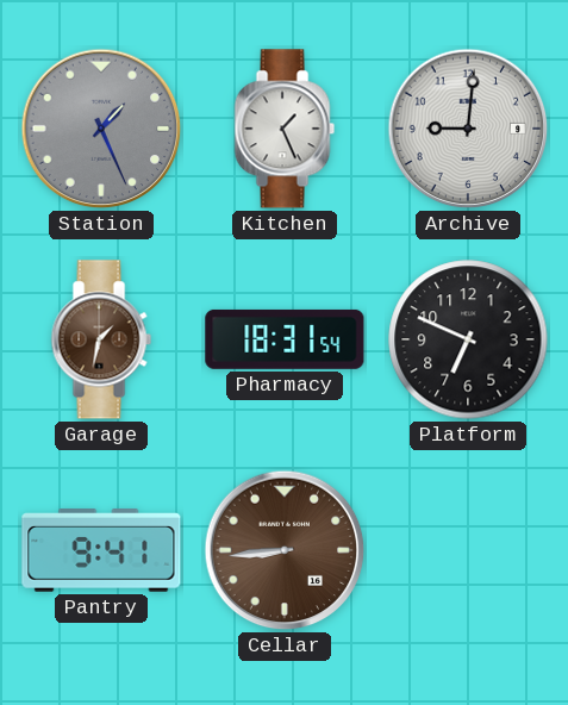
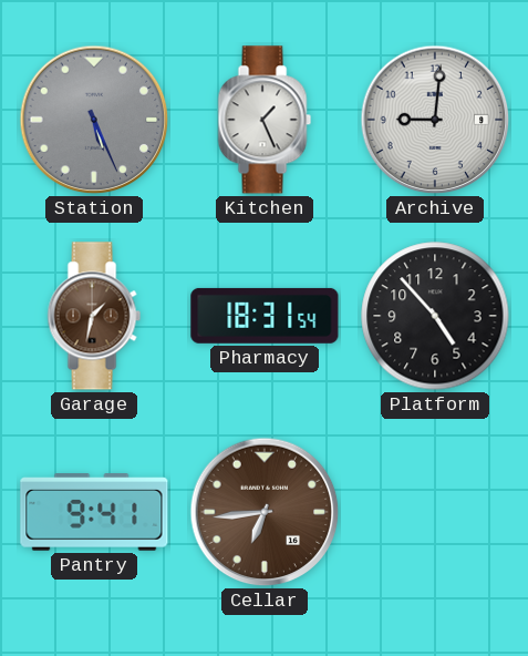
Station: 1:26 -> 5:26
Platform: 6:49 -> 4:53
Cellar: 8:44 -> 6:44
